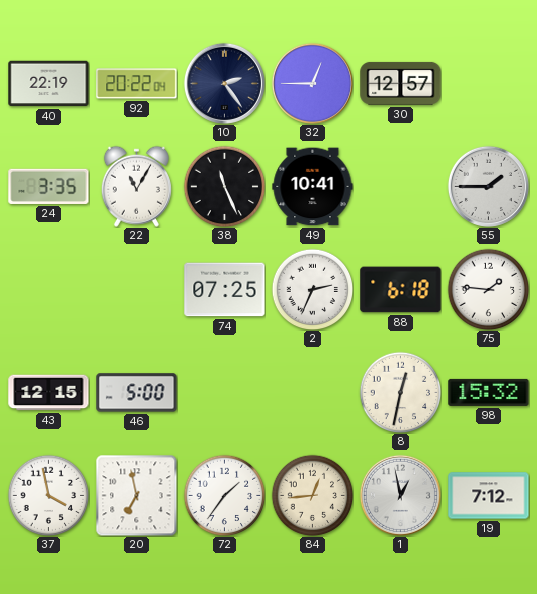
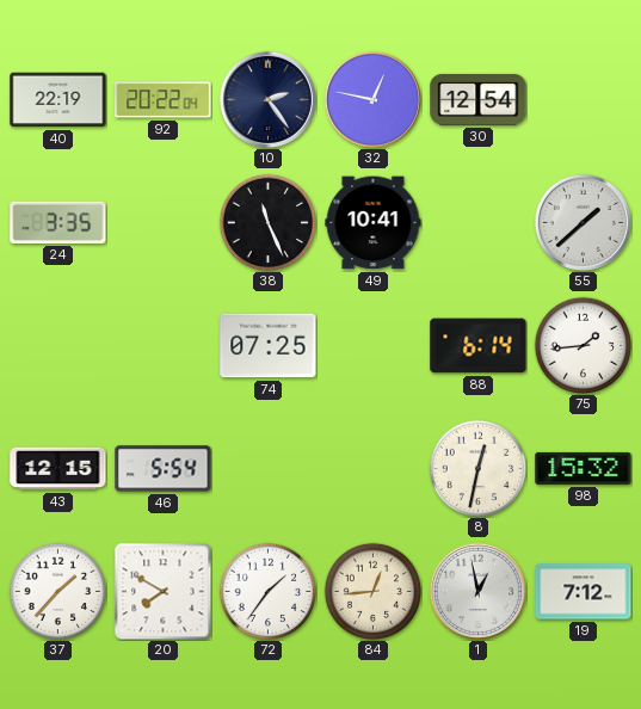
32: 12:45 -> 12:47
30: 12:57 -> 12:54
22: 11:05 -> none
55: 1:45 -> 1:38
2: 2:34 -> none
88: 6:18 -> 6:14
75: 1:46 -> 1:44
46: 5:00 -> 5:54
37: 3:58 -> 1:37
20: 6:58 -> 7:50
